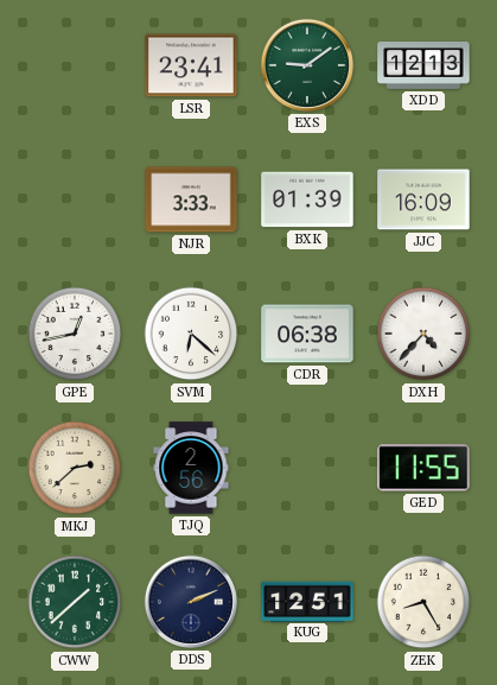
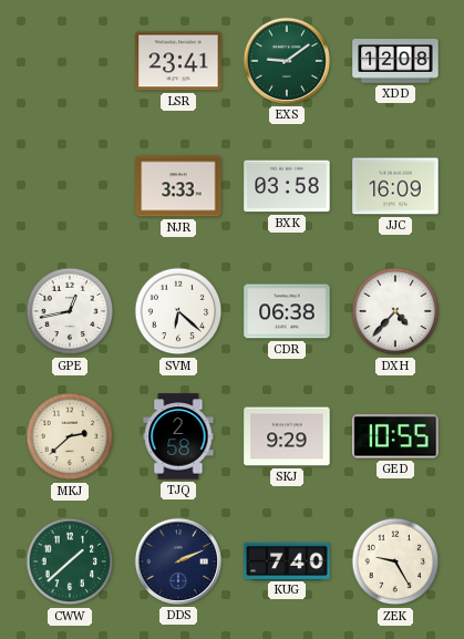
XDD: 12:13 -> 12:08
BXK: 01:39 -> 03:58
TJQ: 2:56 -> 2:58
SKJ: none -> 9:29
GED: 11:55 -> 10:55
KUG: 12:51 -> 7:40
ZEK: 8:25 -> 9:25
